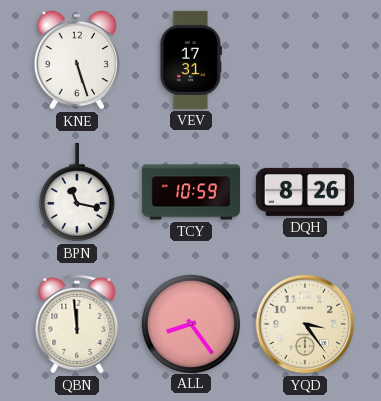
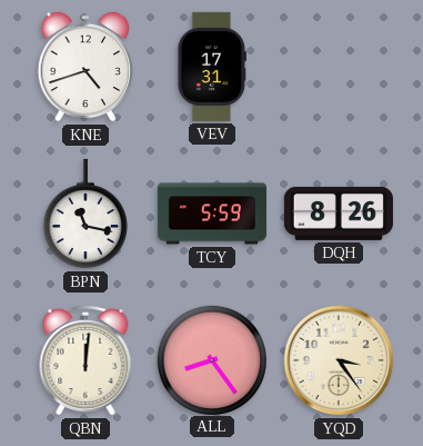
KNE: 5:27 -> 4:42
TCY: 10:59 -> 5:59
QBN: 11:59 -> 12:01
